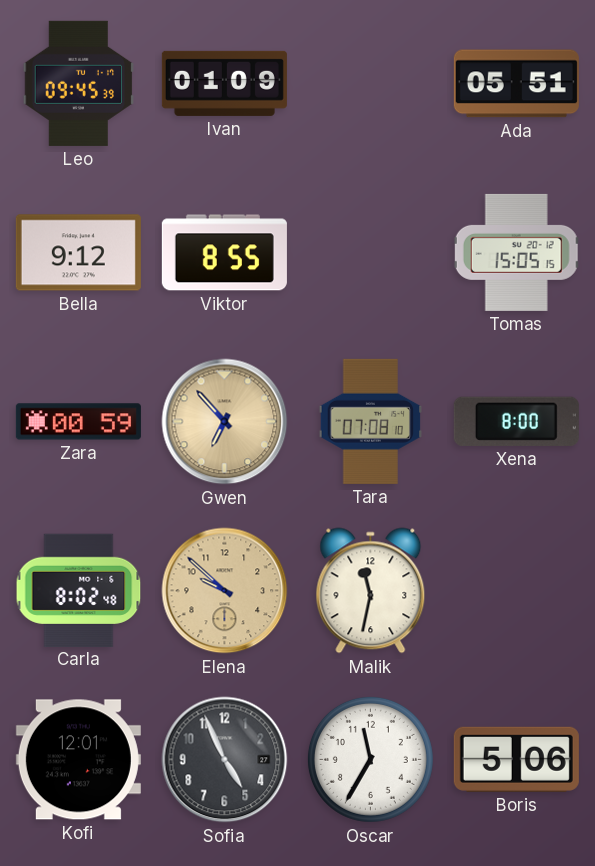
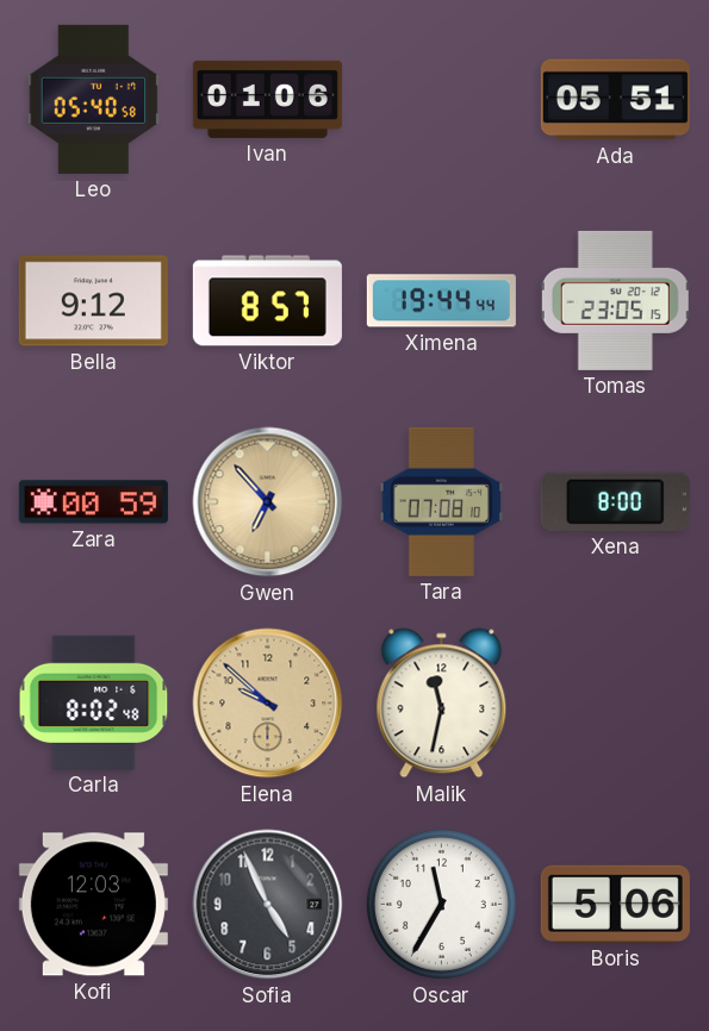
Leo: 09:45 -> 05:40
Ivan: 01:09 -> 01:06
Viktor: 8:55 -> 8:57
Ximena: none -> 19:44
Tomas: 15:05 -> 23:05
Kofi: 12:01 -> 12:03
